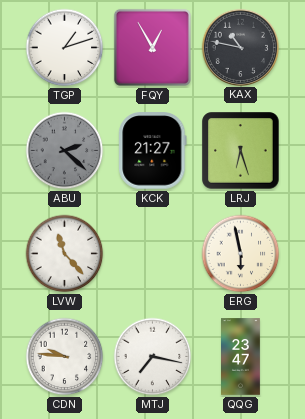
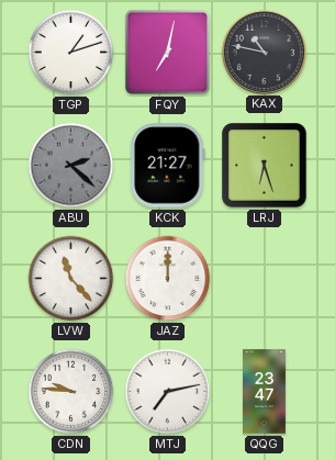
FQY: 12:55 -> 7:02
JAZ: none -> 12:00
ERG: 5:58 -> none
MTJ: 7:17 -> 7:13
